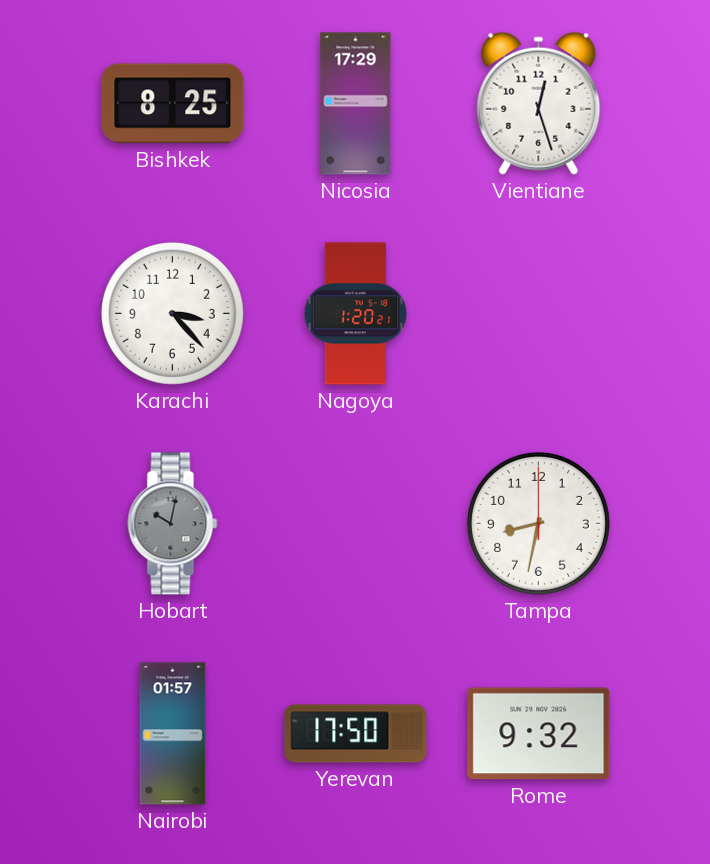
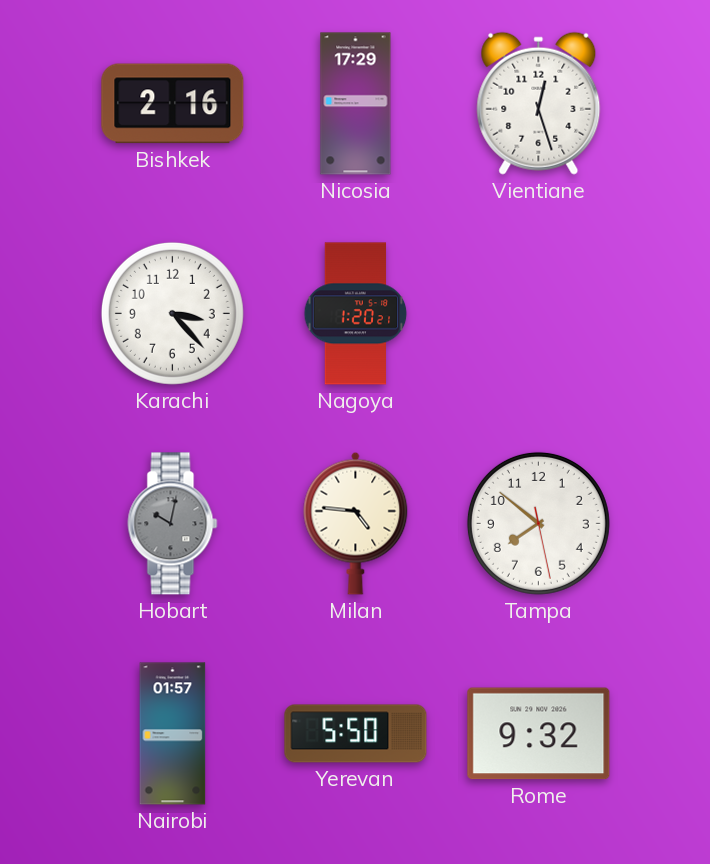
Bishkek: 8:25 -> 2:16
Milan: none -> 4:46
Tampa: 8:32 -> 7:51
Yerevan: 17:50 -> 5:50
